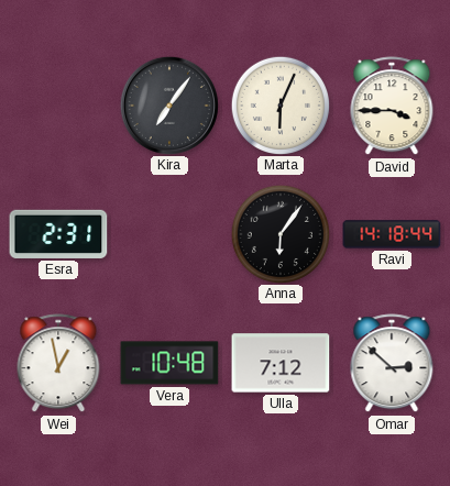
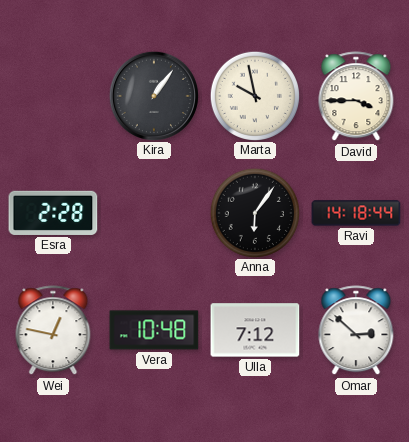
Kira: 7:06 -> 1:06
Marta: 6:04 -> 9:58
Esra: 2:31 -> 2:28
Wei: 12:58 -> 12:47
